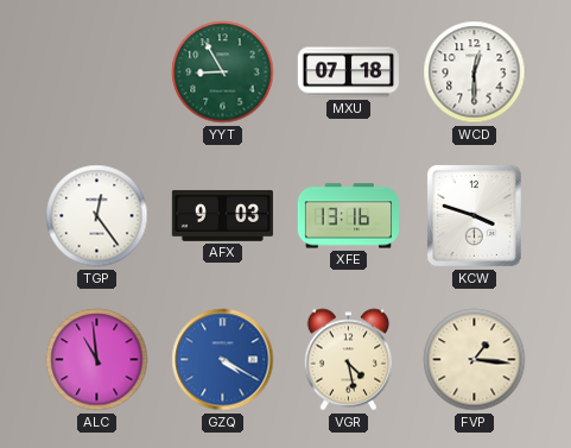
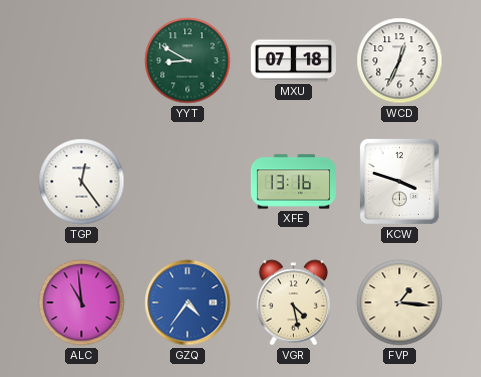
YYT: 8:55 -> 8:50
WCD: 12:30 -> 12:34
AFX: 9:03 -> none
GZQ: 4:20 -> 4:36
